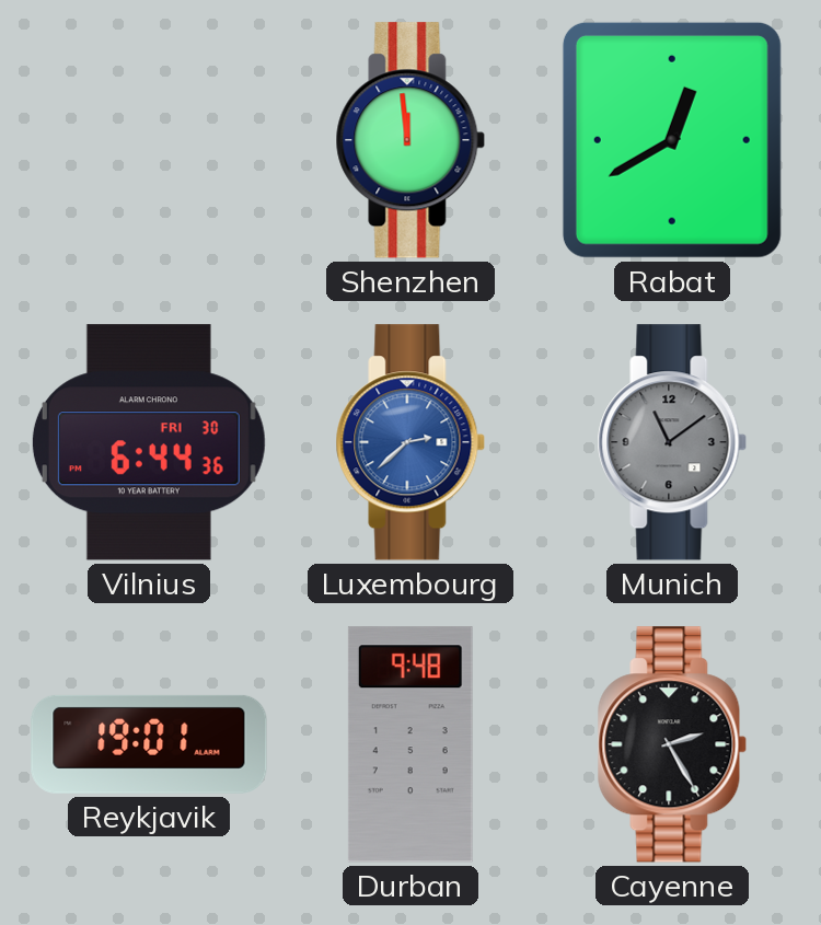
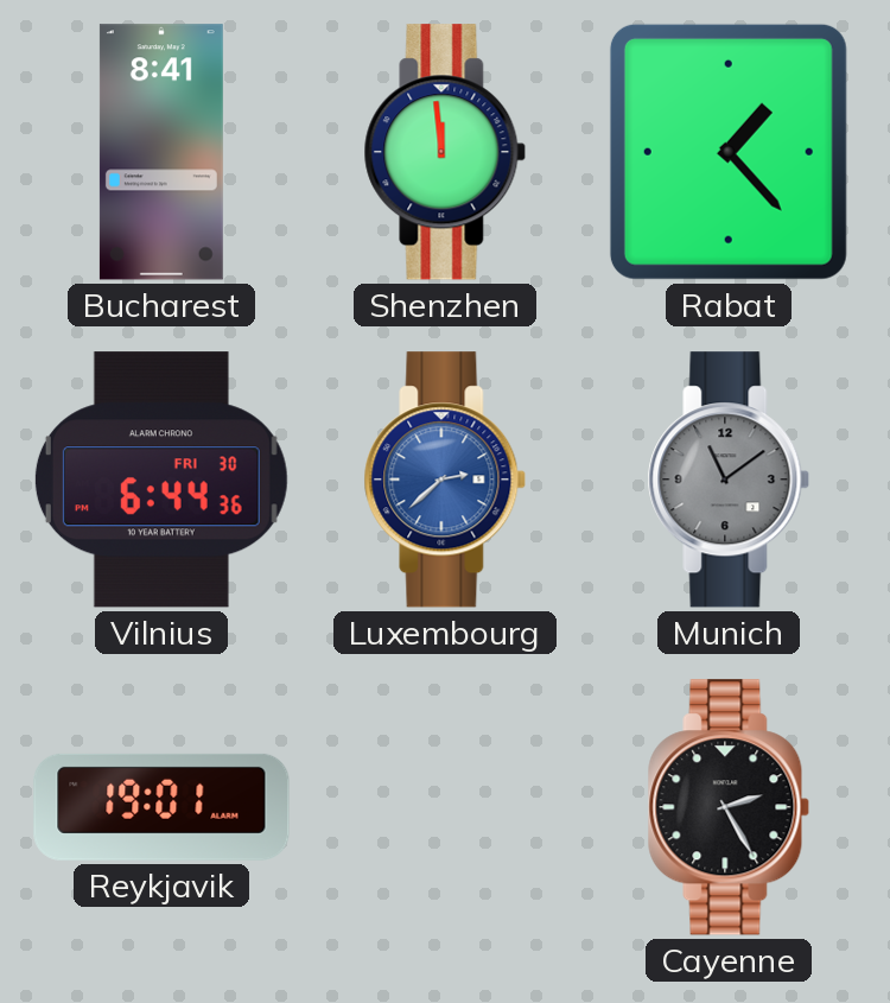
Bucharest: none -> 8:41
Rabat: 12:40 -> 1:23
Durban: 9:48 -> none
